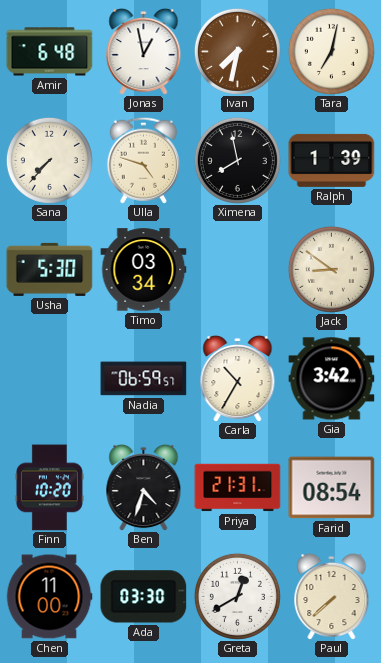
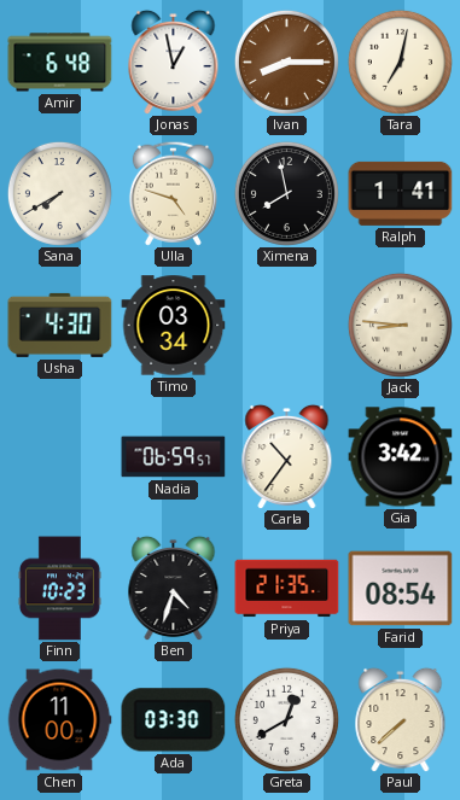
Ivan: 7:32 -> 8:15
Sana: 7:37 -> 7:40
Ralph: 1:39 -> 1:41
Usha: 5:30 -> 4:30
Jack: 8:51 -> 8:46
Carla: 10:35 -> 10:36
Finn: 10:20 -> 10:23
Priya: 21:31 -> 21:35
